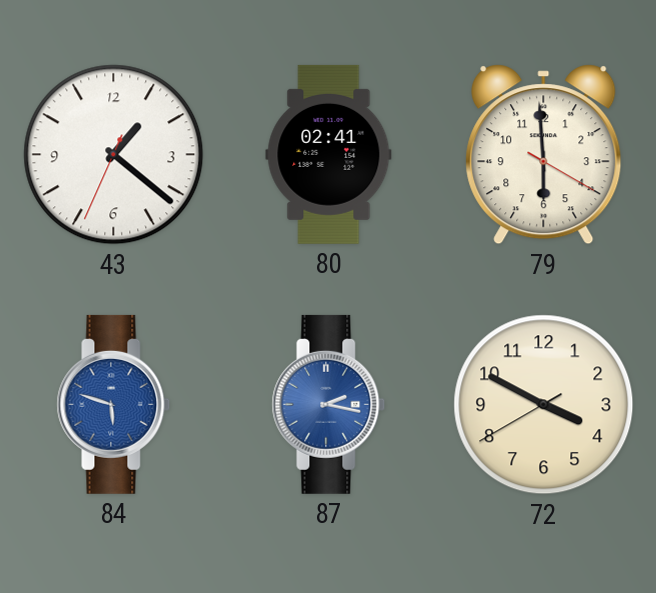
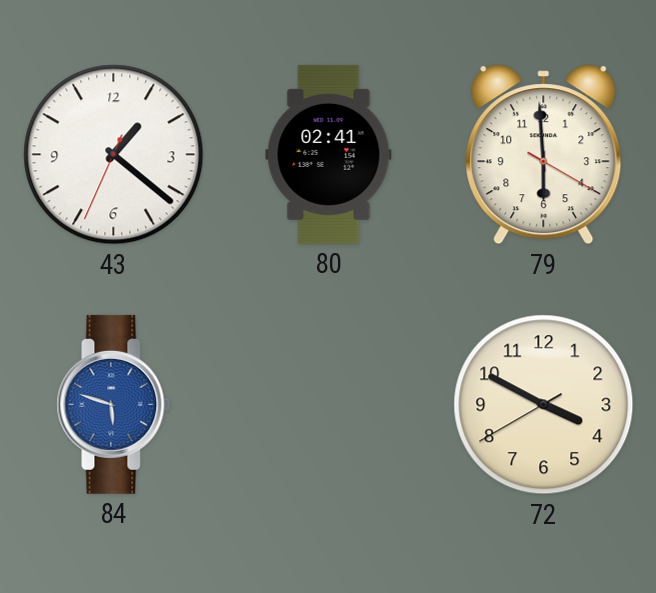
87: 2:17 -> none
